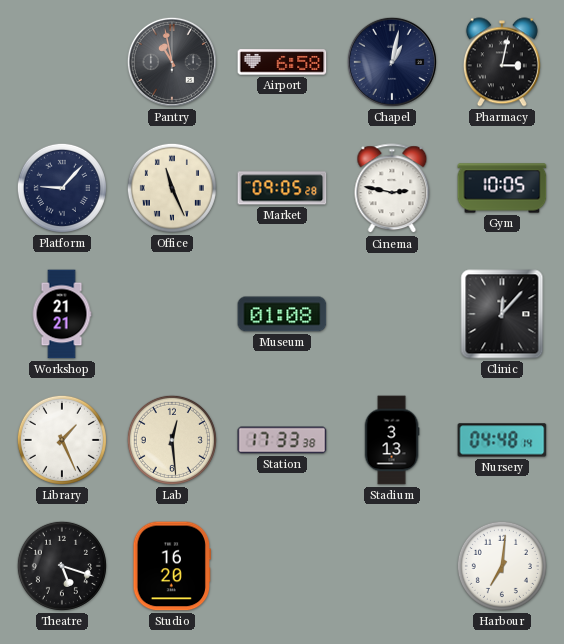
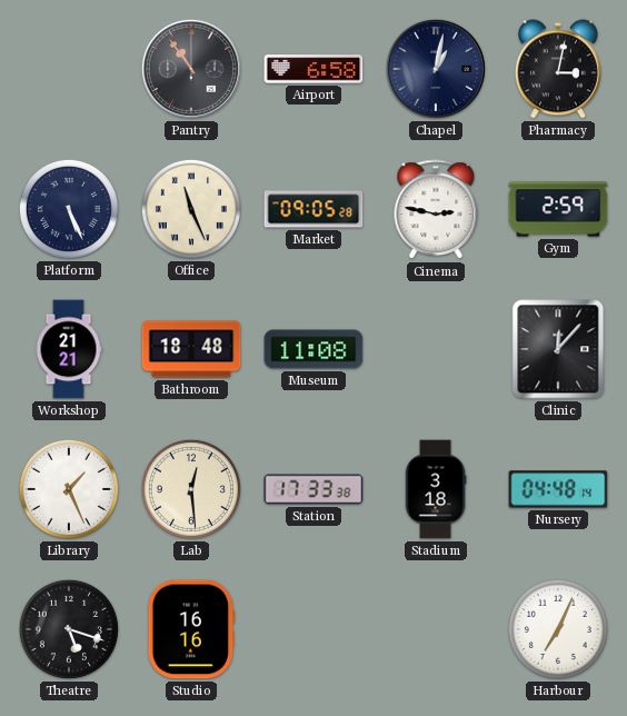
Pantry: 10:58 -> 10:54
Platform: 9:07 -> 5:26
Gym: 10:05 -> 2:59
Bathroom: none -> 18:48
Museum: 01:08 -> 11:08
Stadium: 3:13 -> 3:18
Studio: 16:20 -> 16:16
Harbour: 7:01 -> 7:04
